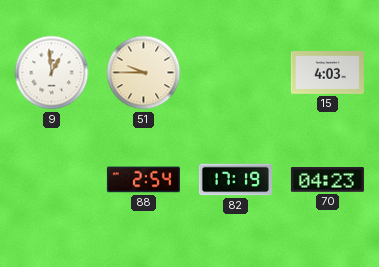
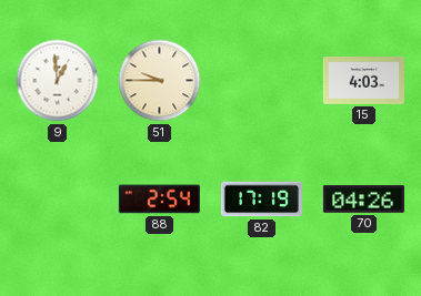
70: 04:23 -> 04:26
